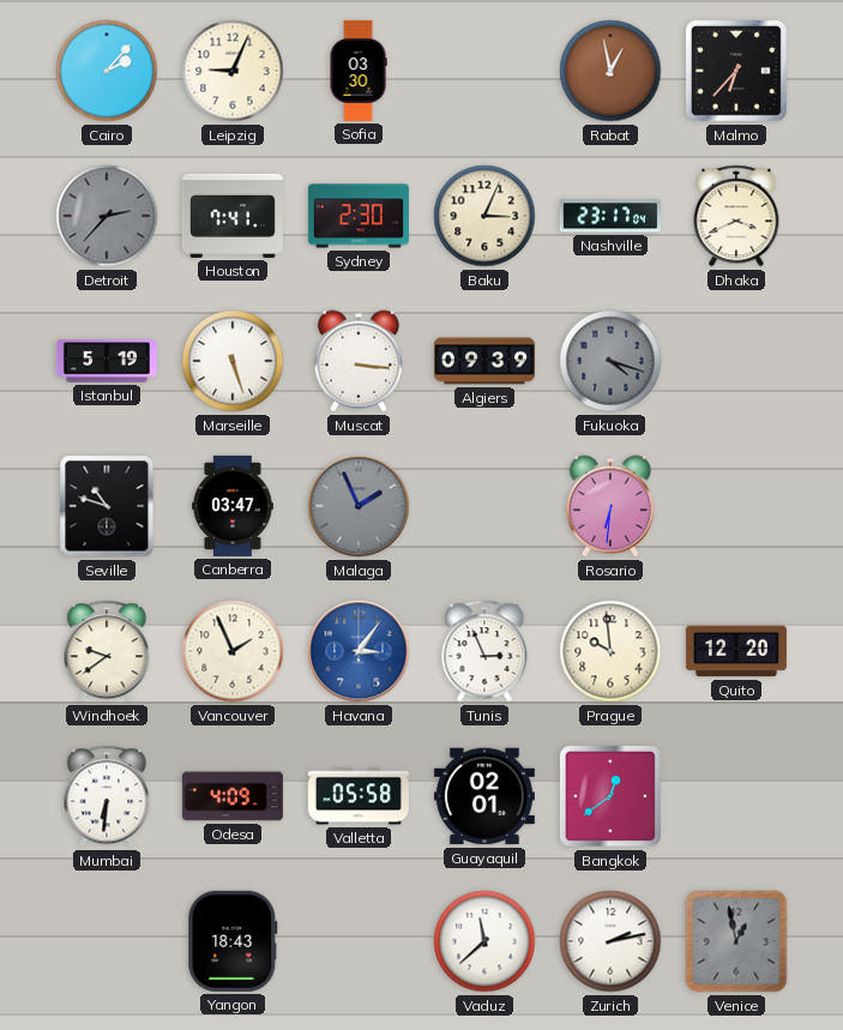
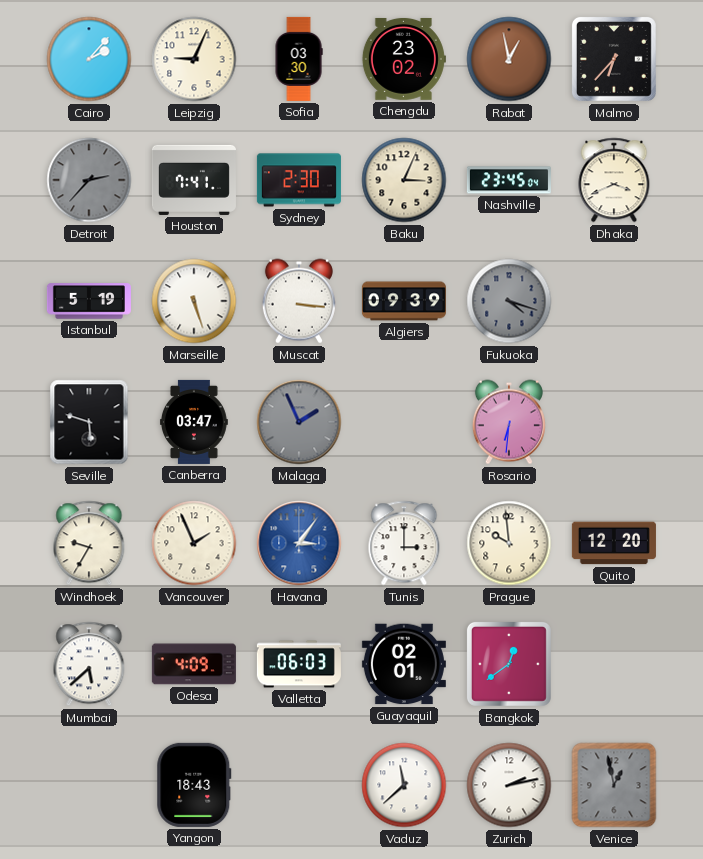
Chengdu: none -> 23:02
Nashville: 23:17 -> 23:45
Seville: 10:48 -> 5:48
Windhoek: 9:39 -> 9:35
Tunis: 2:56 -> 3:00
Mumbai: 6:31 -> 5:38
Valletta: 05:58 -> 06:03
